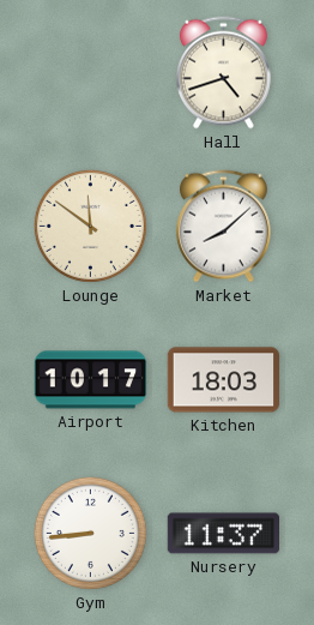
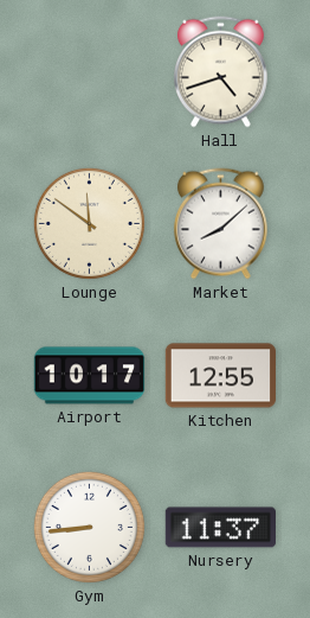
Kitchen: 18:03 -> 12:55
